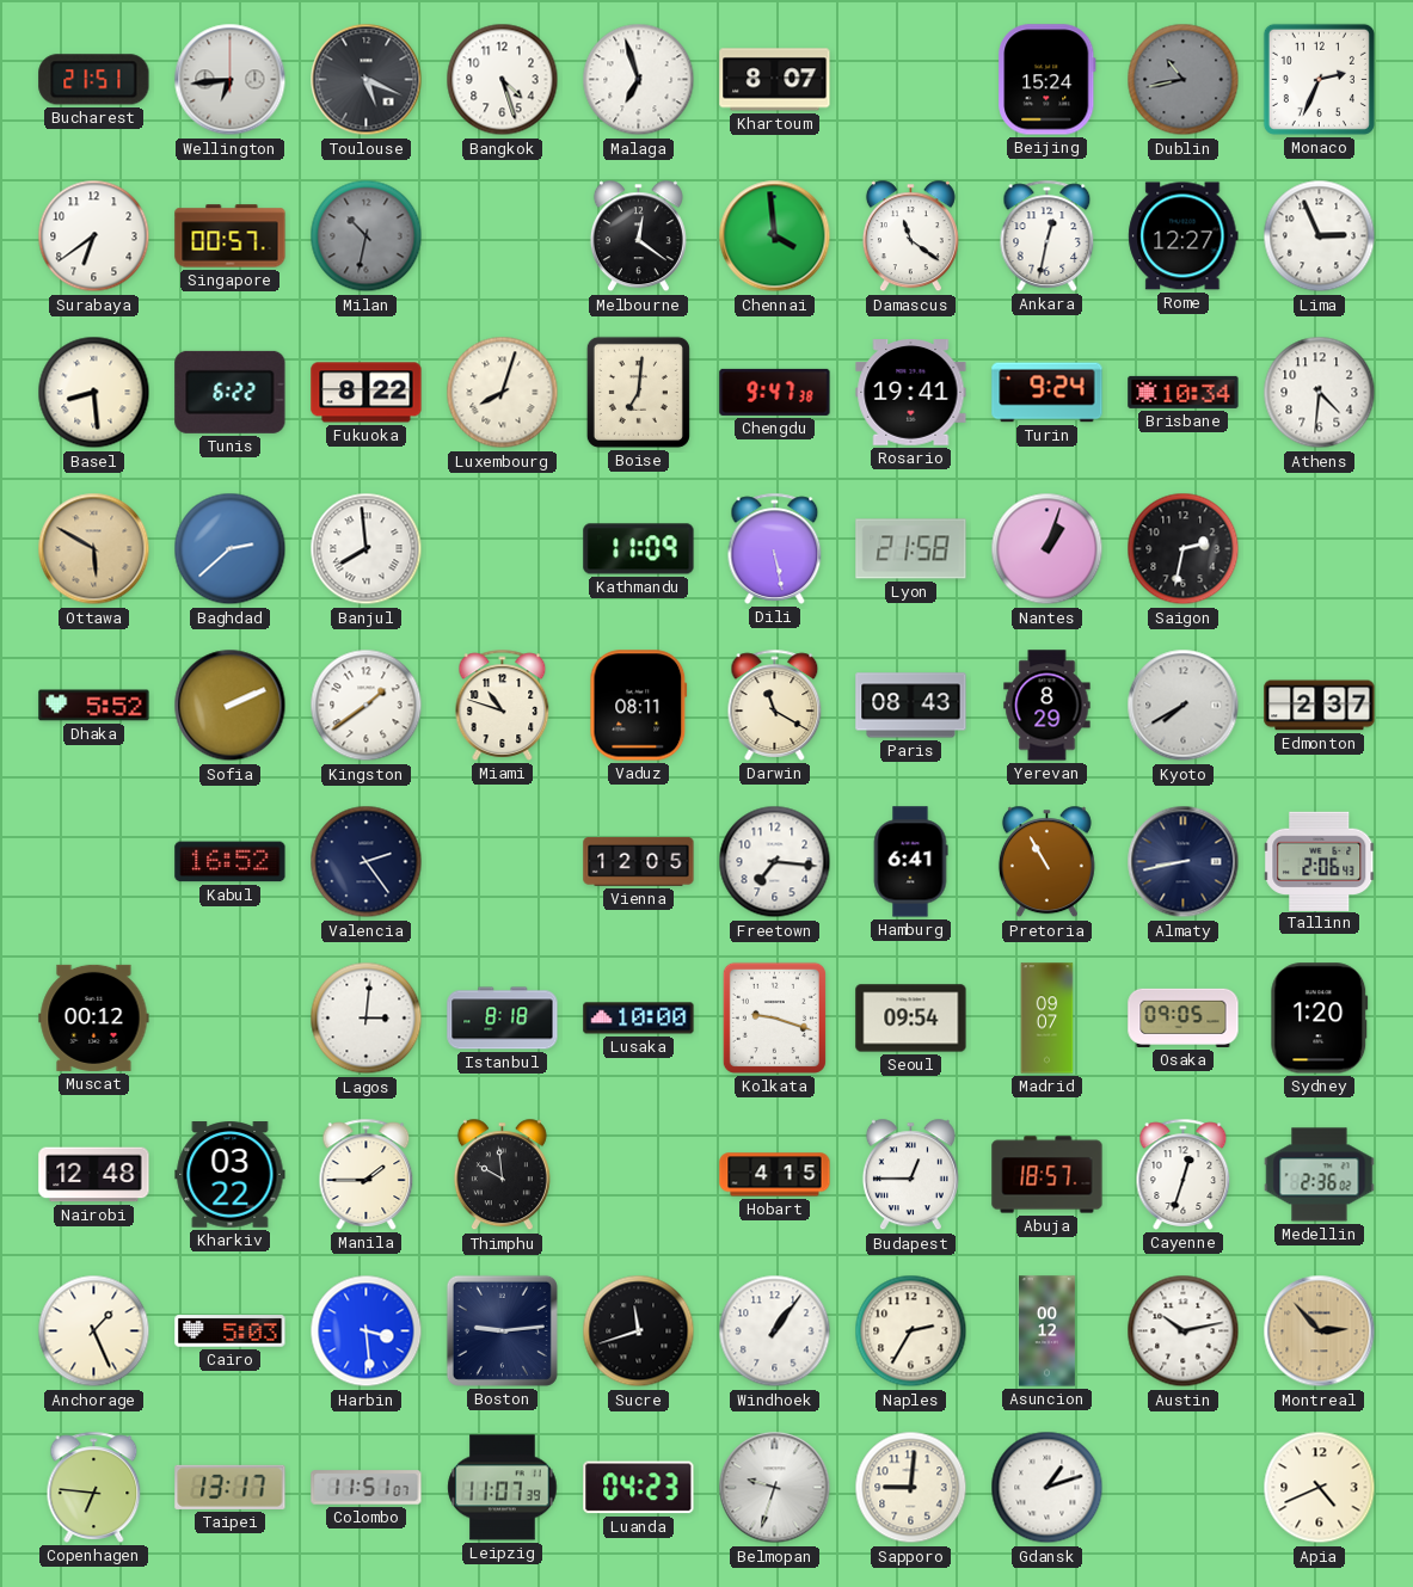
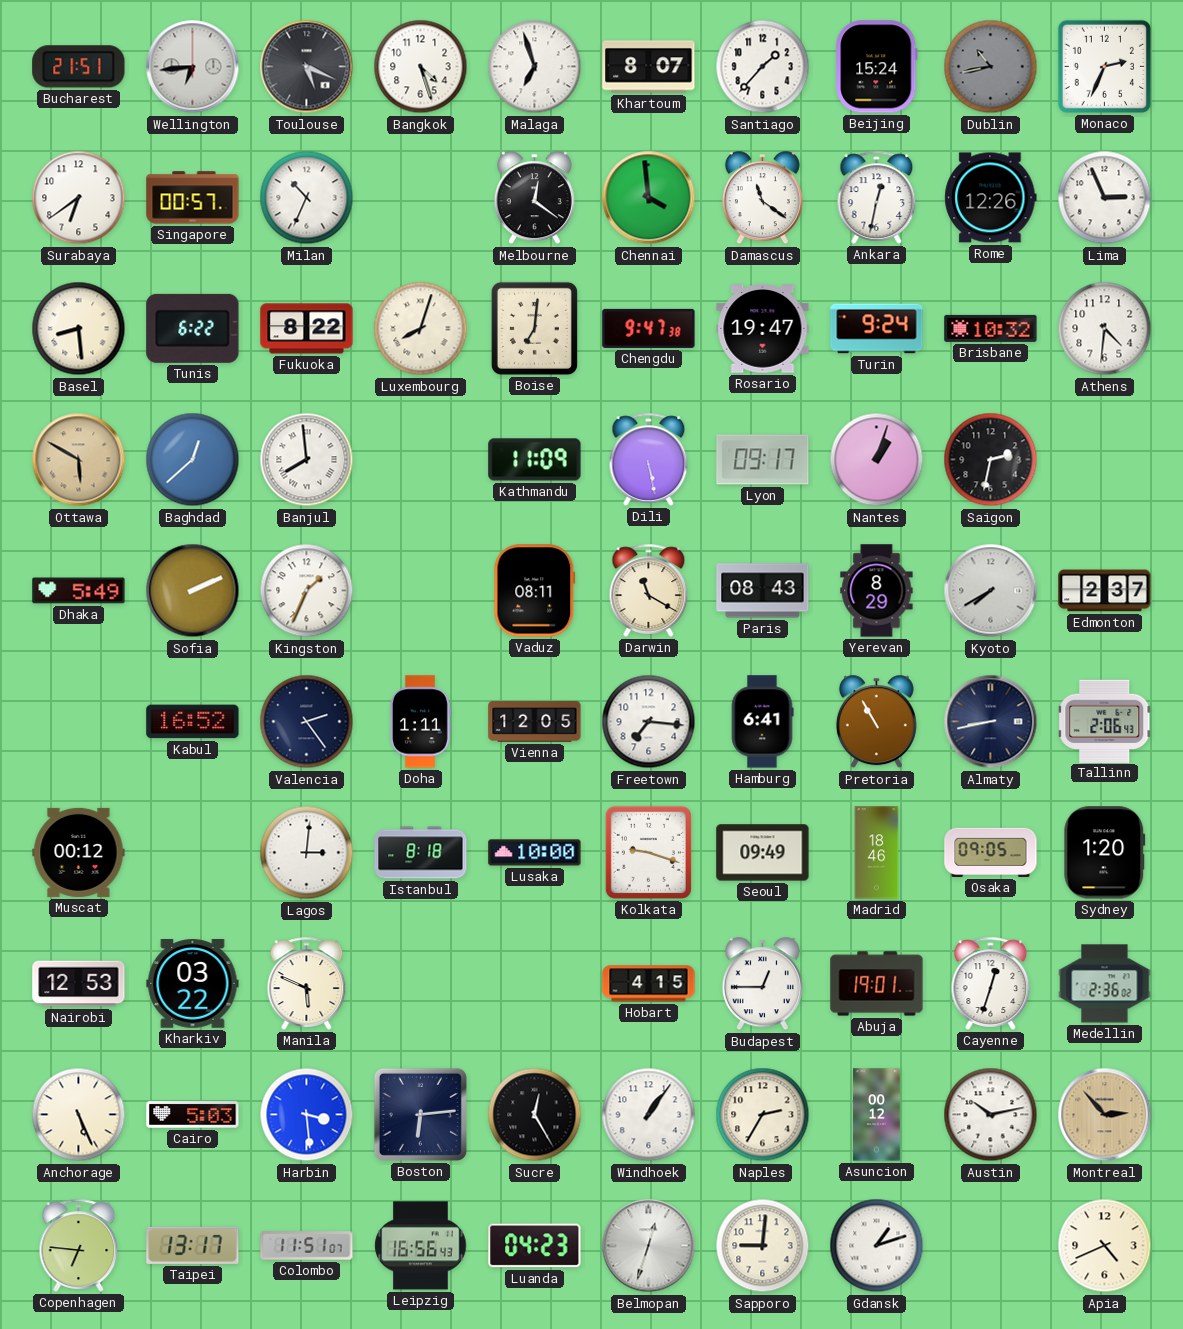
Santiago: none -> 1:37
Milan: 10:32 -> 10:34
Milan dial: grey -> white
Rome: 12:27 -> 12:26
Rosario: 19:41 -> 19:47
Brisbane: 10:34 -> 10:32
Baghdad: 2:38 -> 12:38
Lyon: 21:58 -> 09:17
Dhaka: 5:52 -> 5:49
Kingston: 1:39 -> 1:34
Miami: 10:48 -> none
Doha: none -> 1:11
Seoul: 09:54 -> 09:49
Madrid: 09:07 -> 18:46
Nairobi: 12:48 -> 12:53
Manila: 1:45 -> 5:49
Thimphu: 9:59 -> none
Abuja: 18:57 -> 19:01
Anchorage: 1:26 -> 5:26
Boston: 9:14 -> 6:14
Sucre: 11:42 -> 12:25
Leipzig: 11:07 -> 16:56
Belmopan: 9:33 -> 12:33
